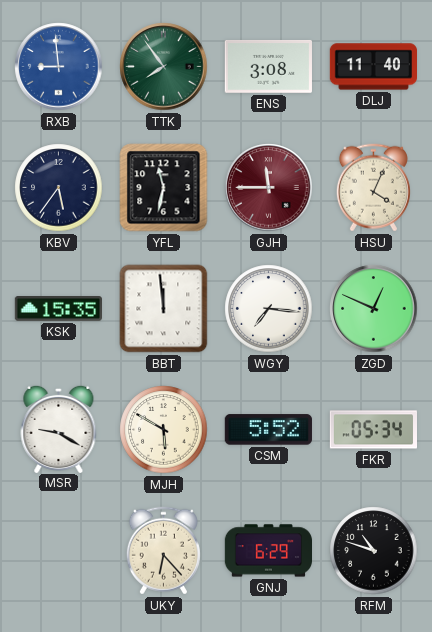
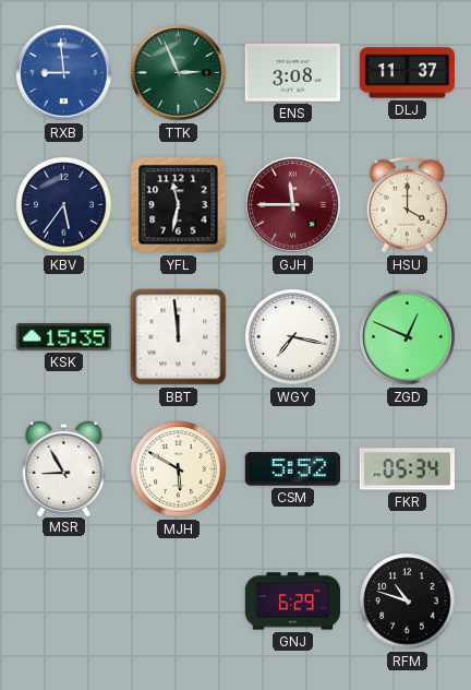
TTK: 7:54 -> 2:56
DLJ: 11:40 -> 11:37
HSU: 4:04 -> 4:00
WGY: 7:16 -> 7:17
MSR: 9:20 -> 8:55
UKY: 6:23 -> none
